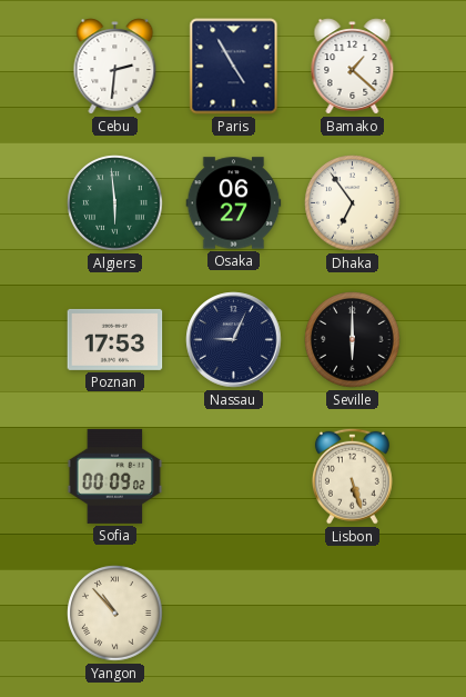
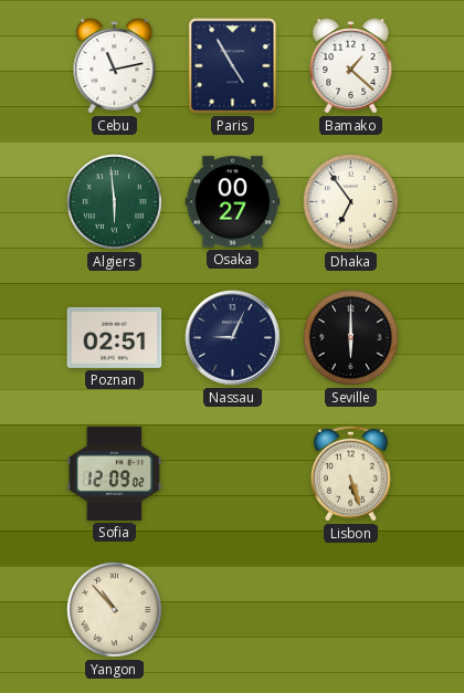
Cebu: 2:31 -> 11:13
Osaka: 06:27 -> 00:27
Poznan: 17:53 -> 02:51
Sofia: 00:09 -> 12:09
